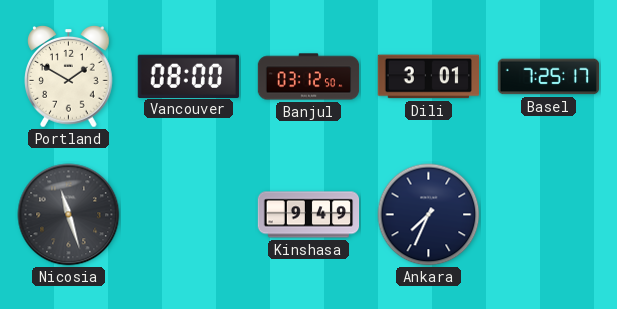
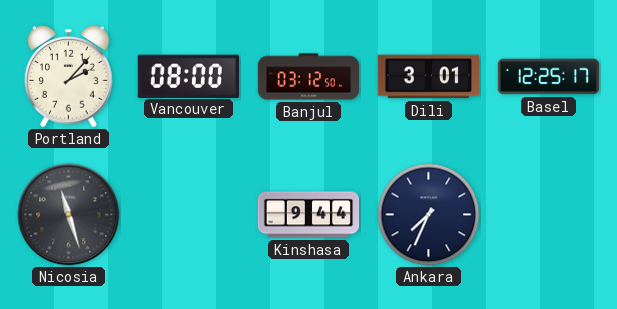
Portland: 1:50 -> 2:07
Basel: 7:25 -> 12:25
Kinshasa: 9:49 -> 9:44
